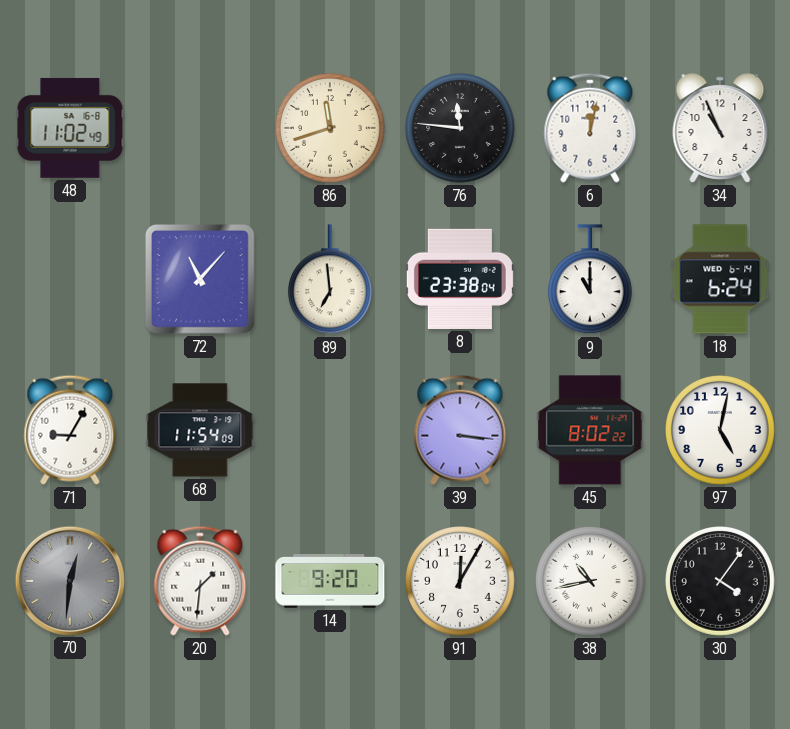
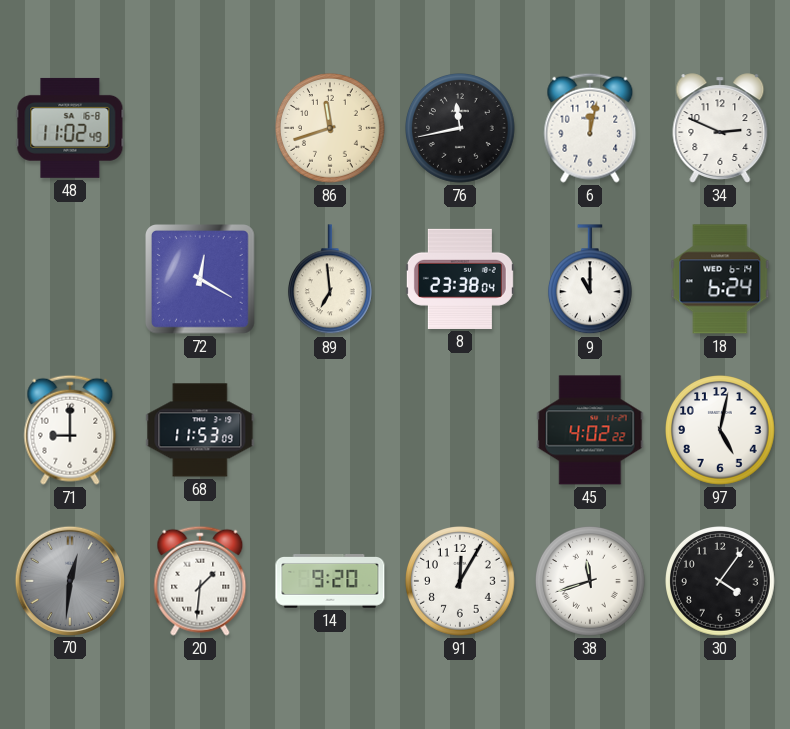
76: 11:46 -> 11:43
34: 10:56 -> 2:49
72: 11:07 -> 12:20
71: 9:05 -> 9:00
68: 11:54 -> 11:53
39: 3:16 -> none
45: 8:02 -> 4:02
38: 10:43 -> 11:42
